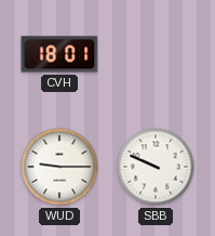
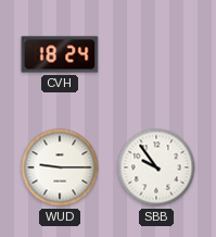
CVH: 18:01 -> 18:24
SBB: 9:49 -> 9:54
